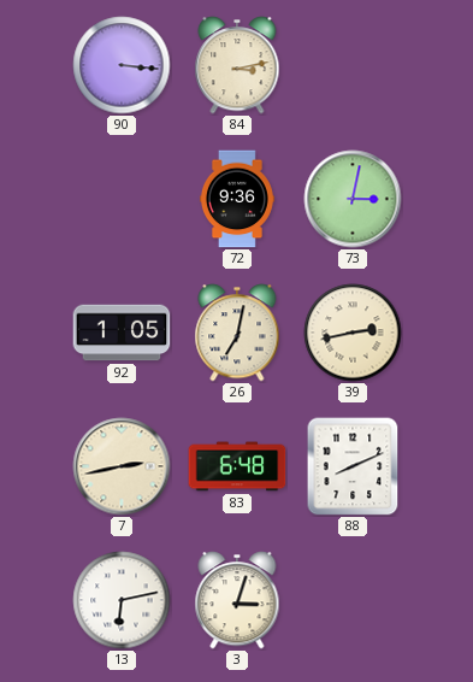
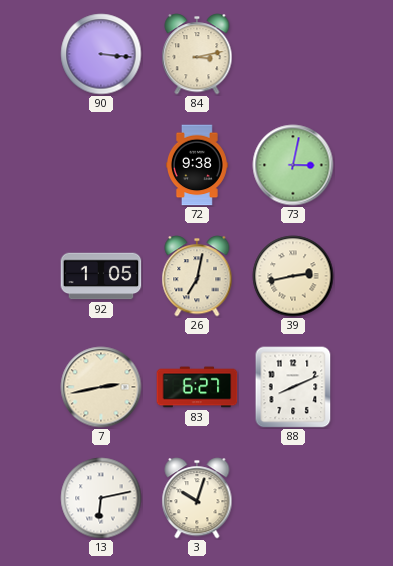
72: 9:36 -> 9:38
83: 6:48 -> 6:27
3: 3:03 -> 10:03
